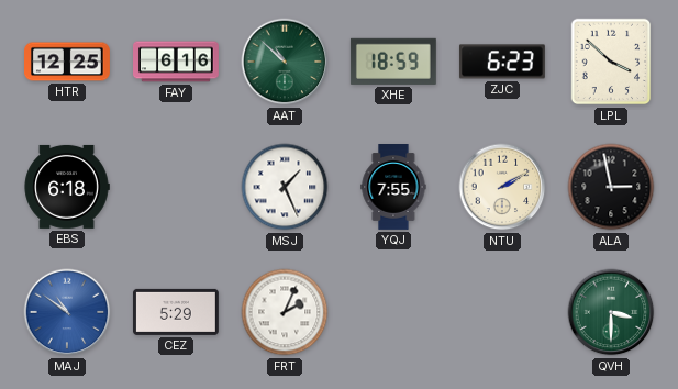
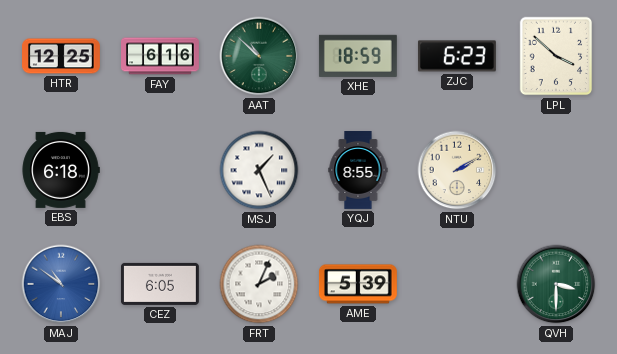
YQJ: 7:55 -> 8:55
ALA: 2:58 -> none
CEZ: 5:29 -> 6:05
AME: none -> 5:39
